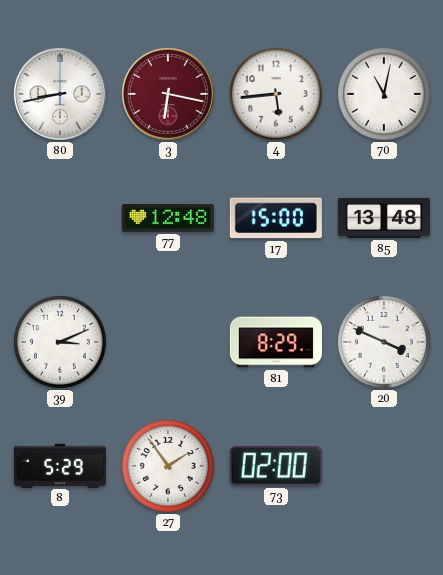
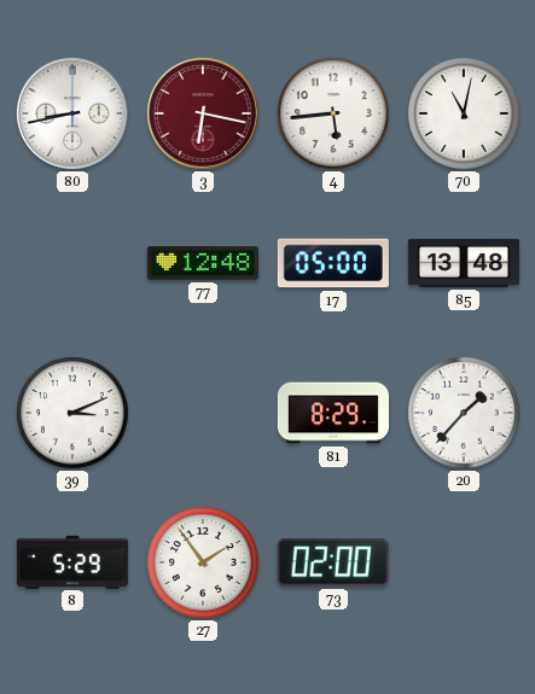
17: 15:00 -> 05:00
20: 3:49 -> 1:37
